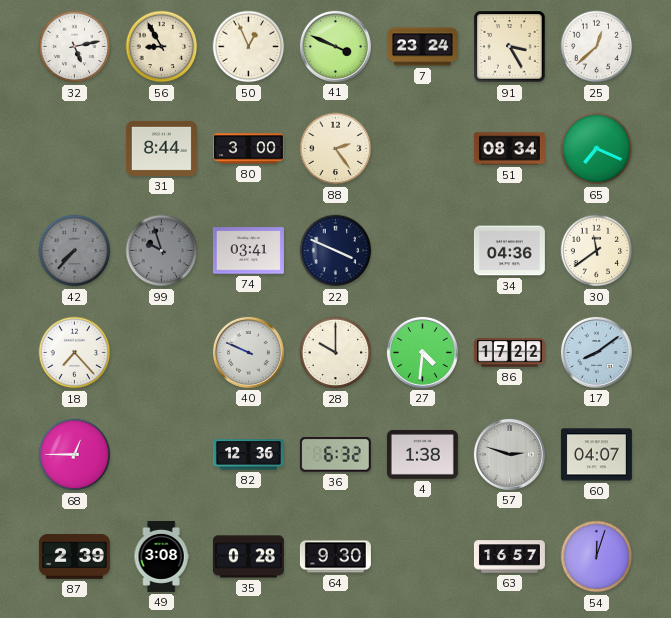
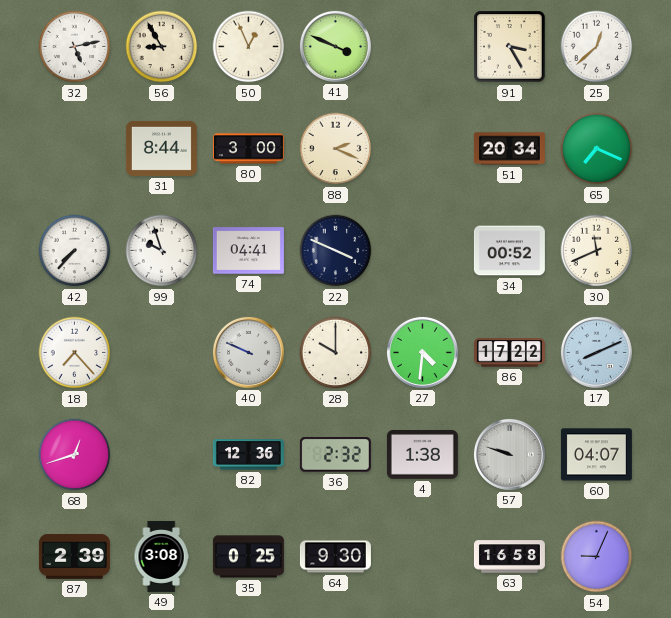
7: 23:24 -> none
88: 2:24 -> 2:19
51: 08:34 -> 20:34
42 dial: grey -> white
99 dial: grey -> white
74: 03:41 -> 04:41
34: 04:36 -> 00:52
30: 11:39 -> 11:41
17: 8:09 -> 8:11
68: 12:45 -> 12:42
36: 6:32 -> 2:32
57: 2:48 -> 9:48
35: 0:28 -> 0:25
63: 16:57 -> 16:58
54: 12:03 -> 9:04
